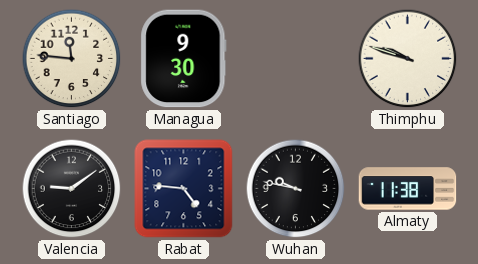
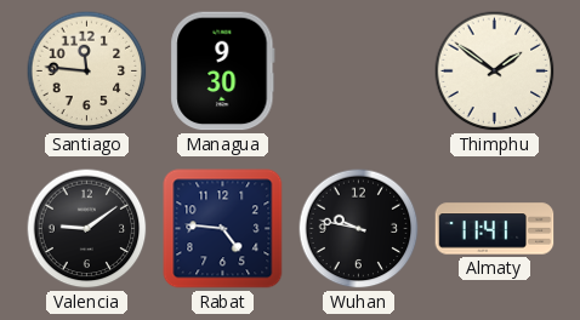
Thimphu: 9:48 -> 1:51
Almaty: 11:38 -> 11:41
